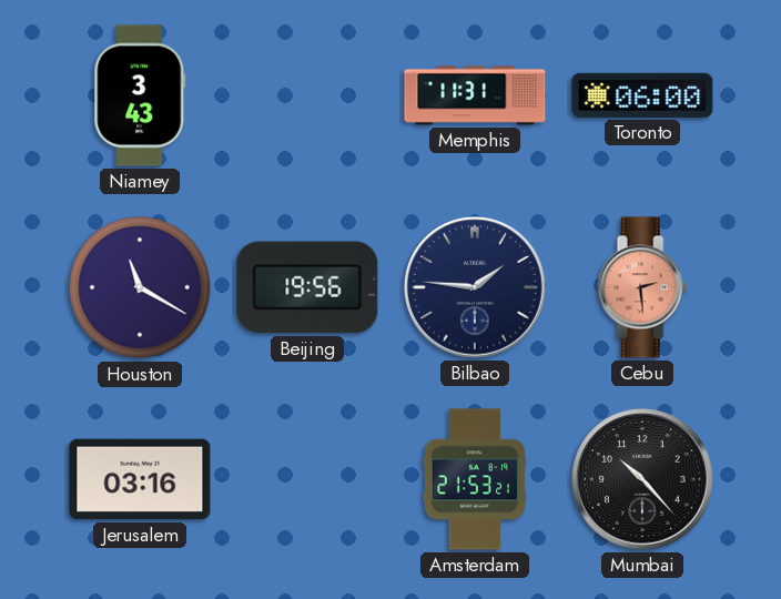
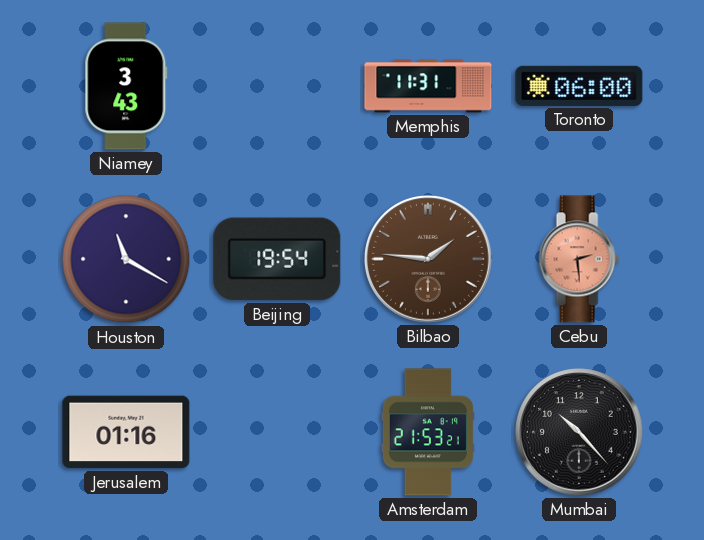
Beijing: 19:56 -> 19:54
Bilbao dial: navy -> brown
Jerusalem: 03:16 -> 01:16
